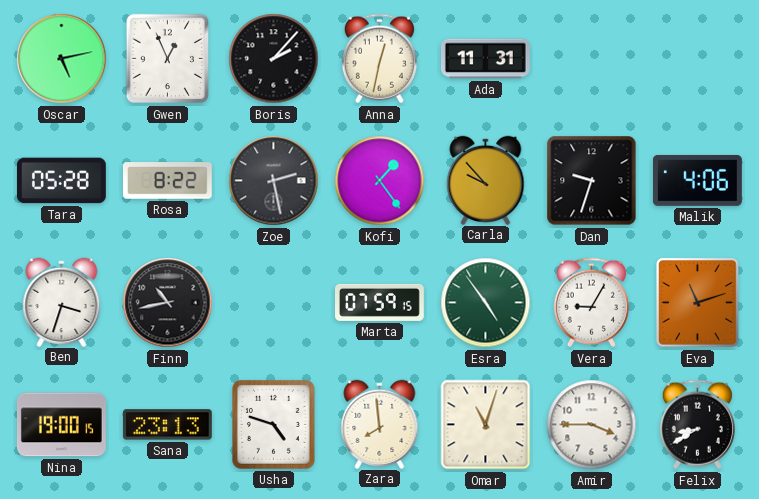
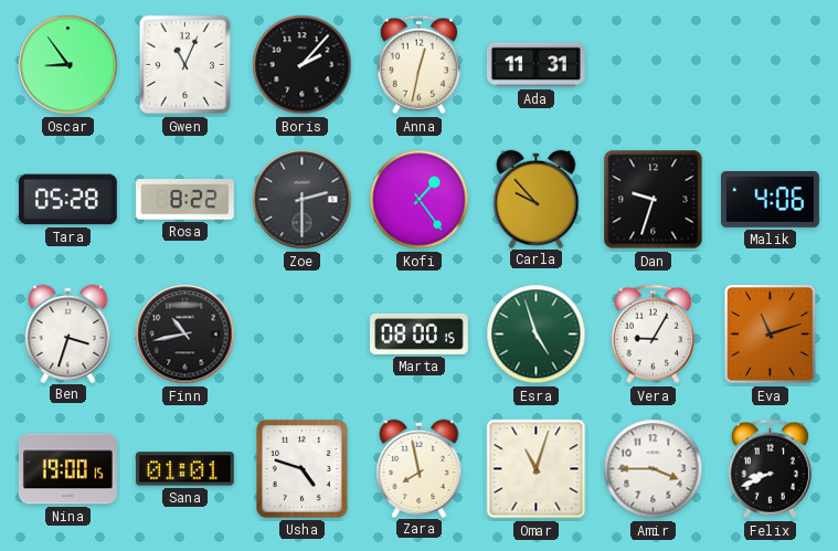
Oscar: 5:13 -> 8:54
Gwen: 12:56 -> 11:04
Zoe: 2:28 -> 2:30
Marta: 07:59 -> 08:00
Esra: 4:54 -> 4:57
Sana: 23:13 -> 01:01
Zara: 7:59 -> 7:58
Felix: 8:40 -> 8:41
